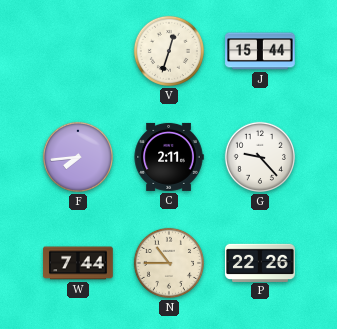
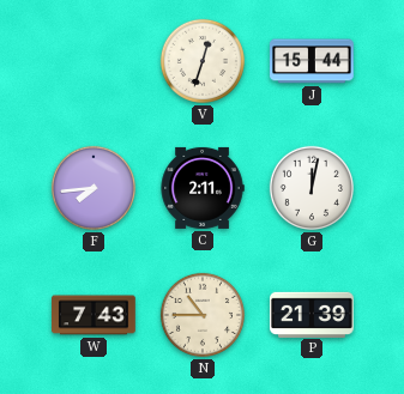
G: 9:23 -> 12:02
W: 7:44 -> 7:43
P: 22:26 -> 21:39
